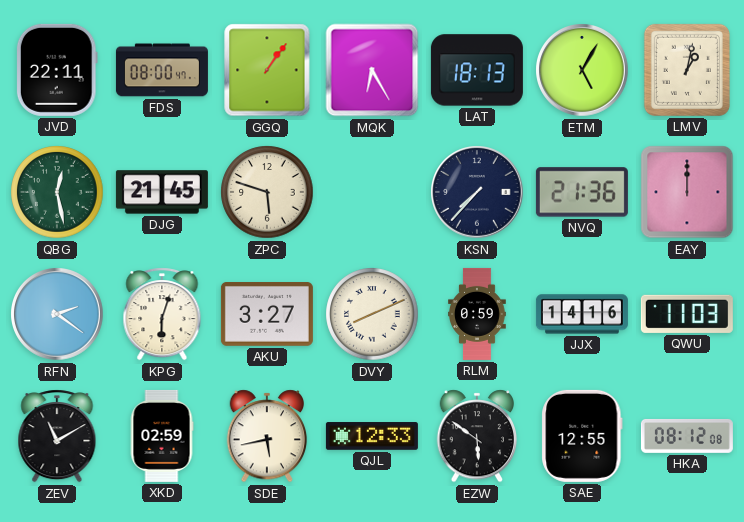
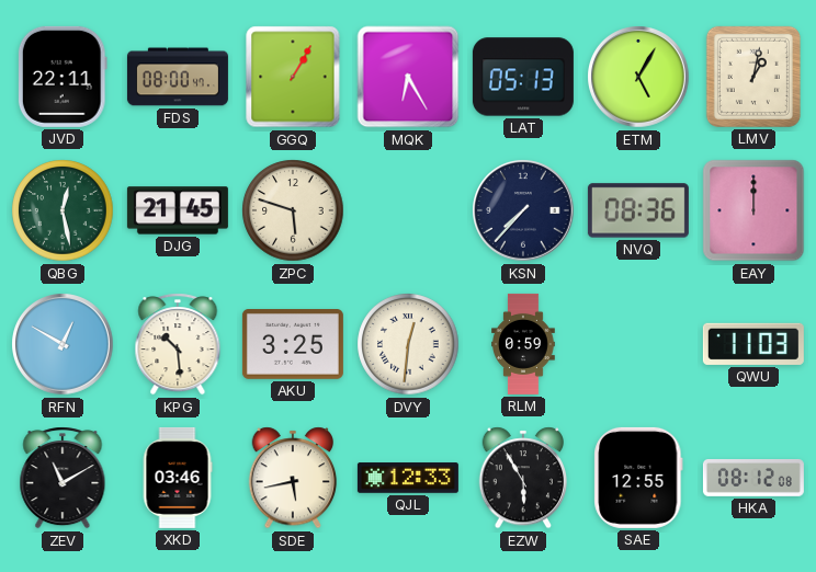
GGQ: 1:06 -> 1:05
LAT: 18:13 -> 05:13
NVQ: 21:36 -> 08:36
RFN: 2:21 -> 12:50
KPG: 6:03 -> 10:29
AKU: 3:27 -> 3:25
DVY: 8:11 -> 12:31
JJX: 14:16 -> none
XKD: 02:59 -> 03:46
EZW: 5:51 -> 5:55
